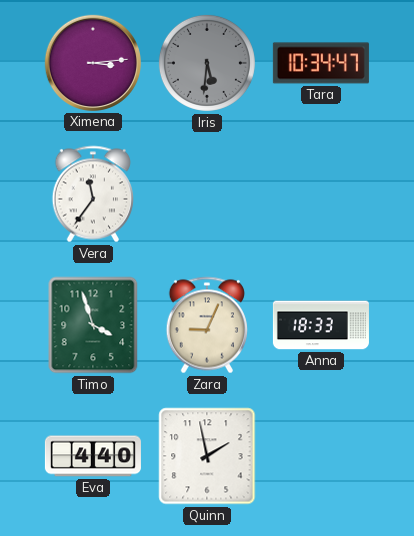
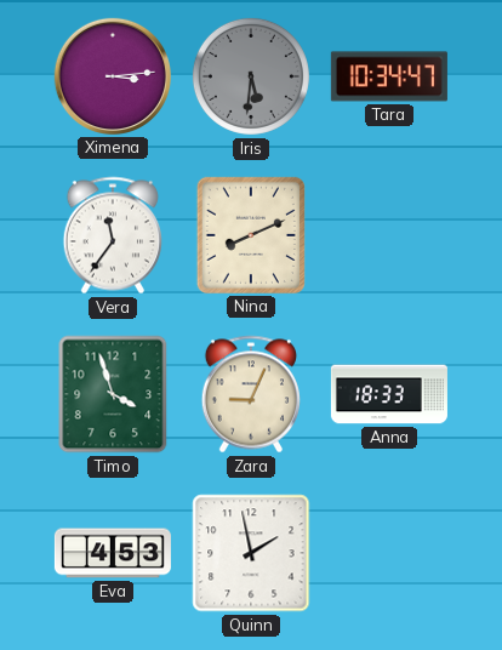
Nina: none -> 8:11
Eva: 4:40 -> 4:53
